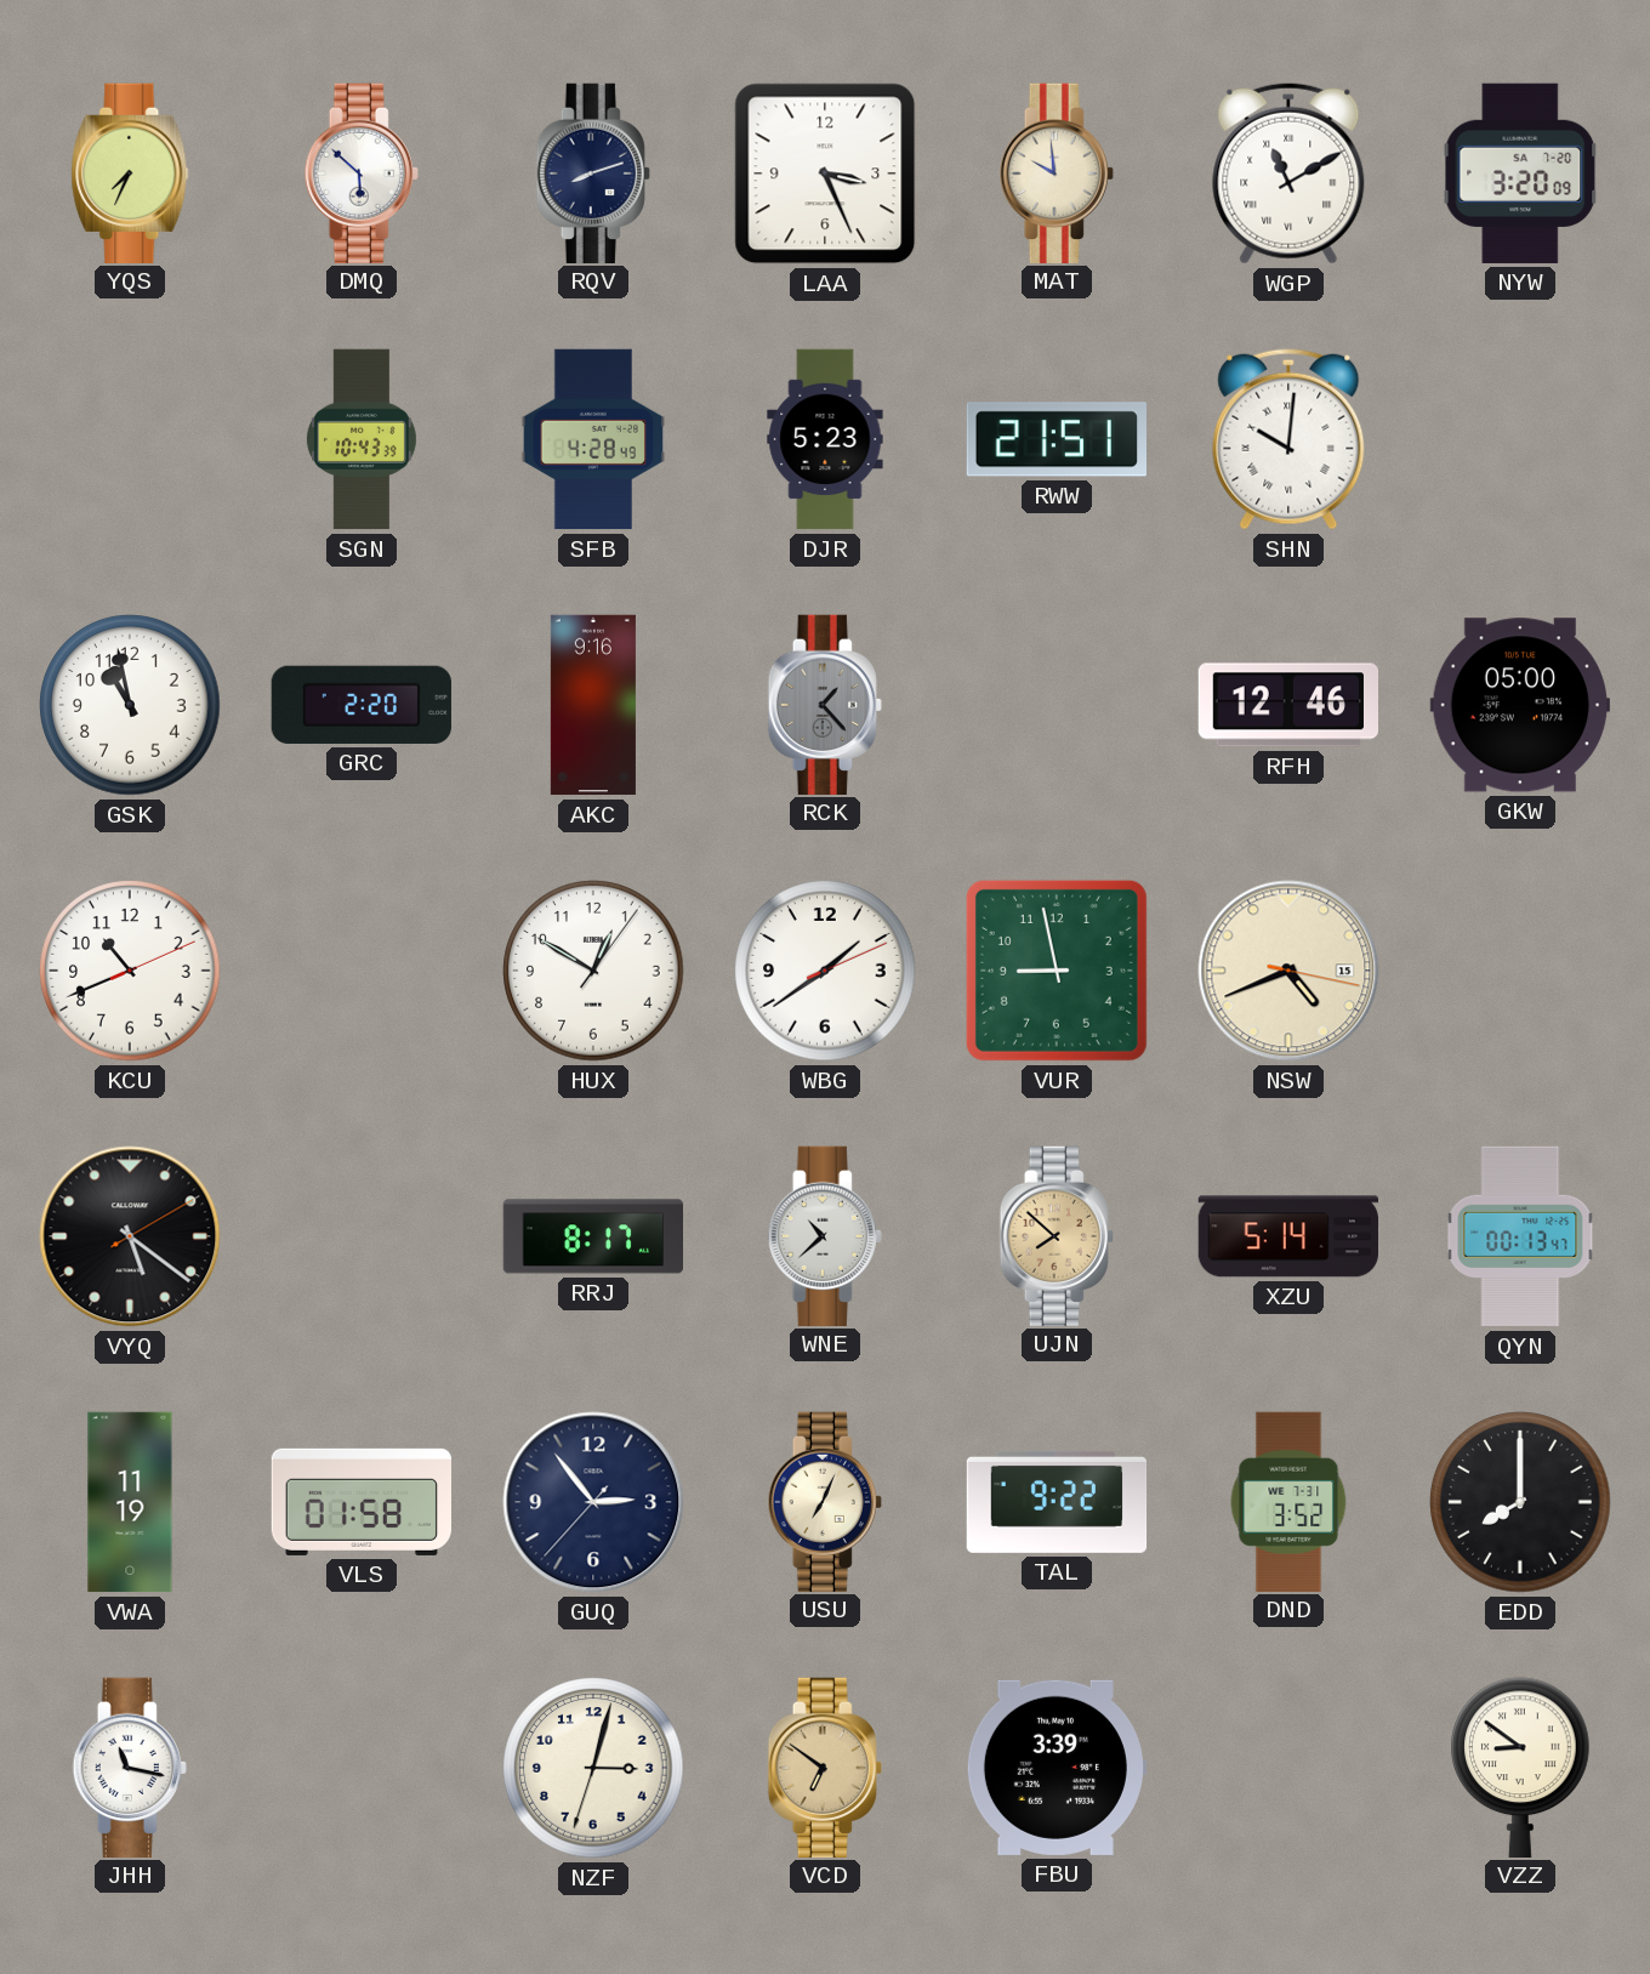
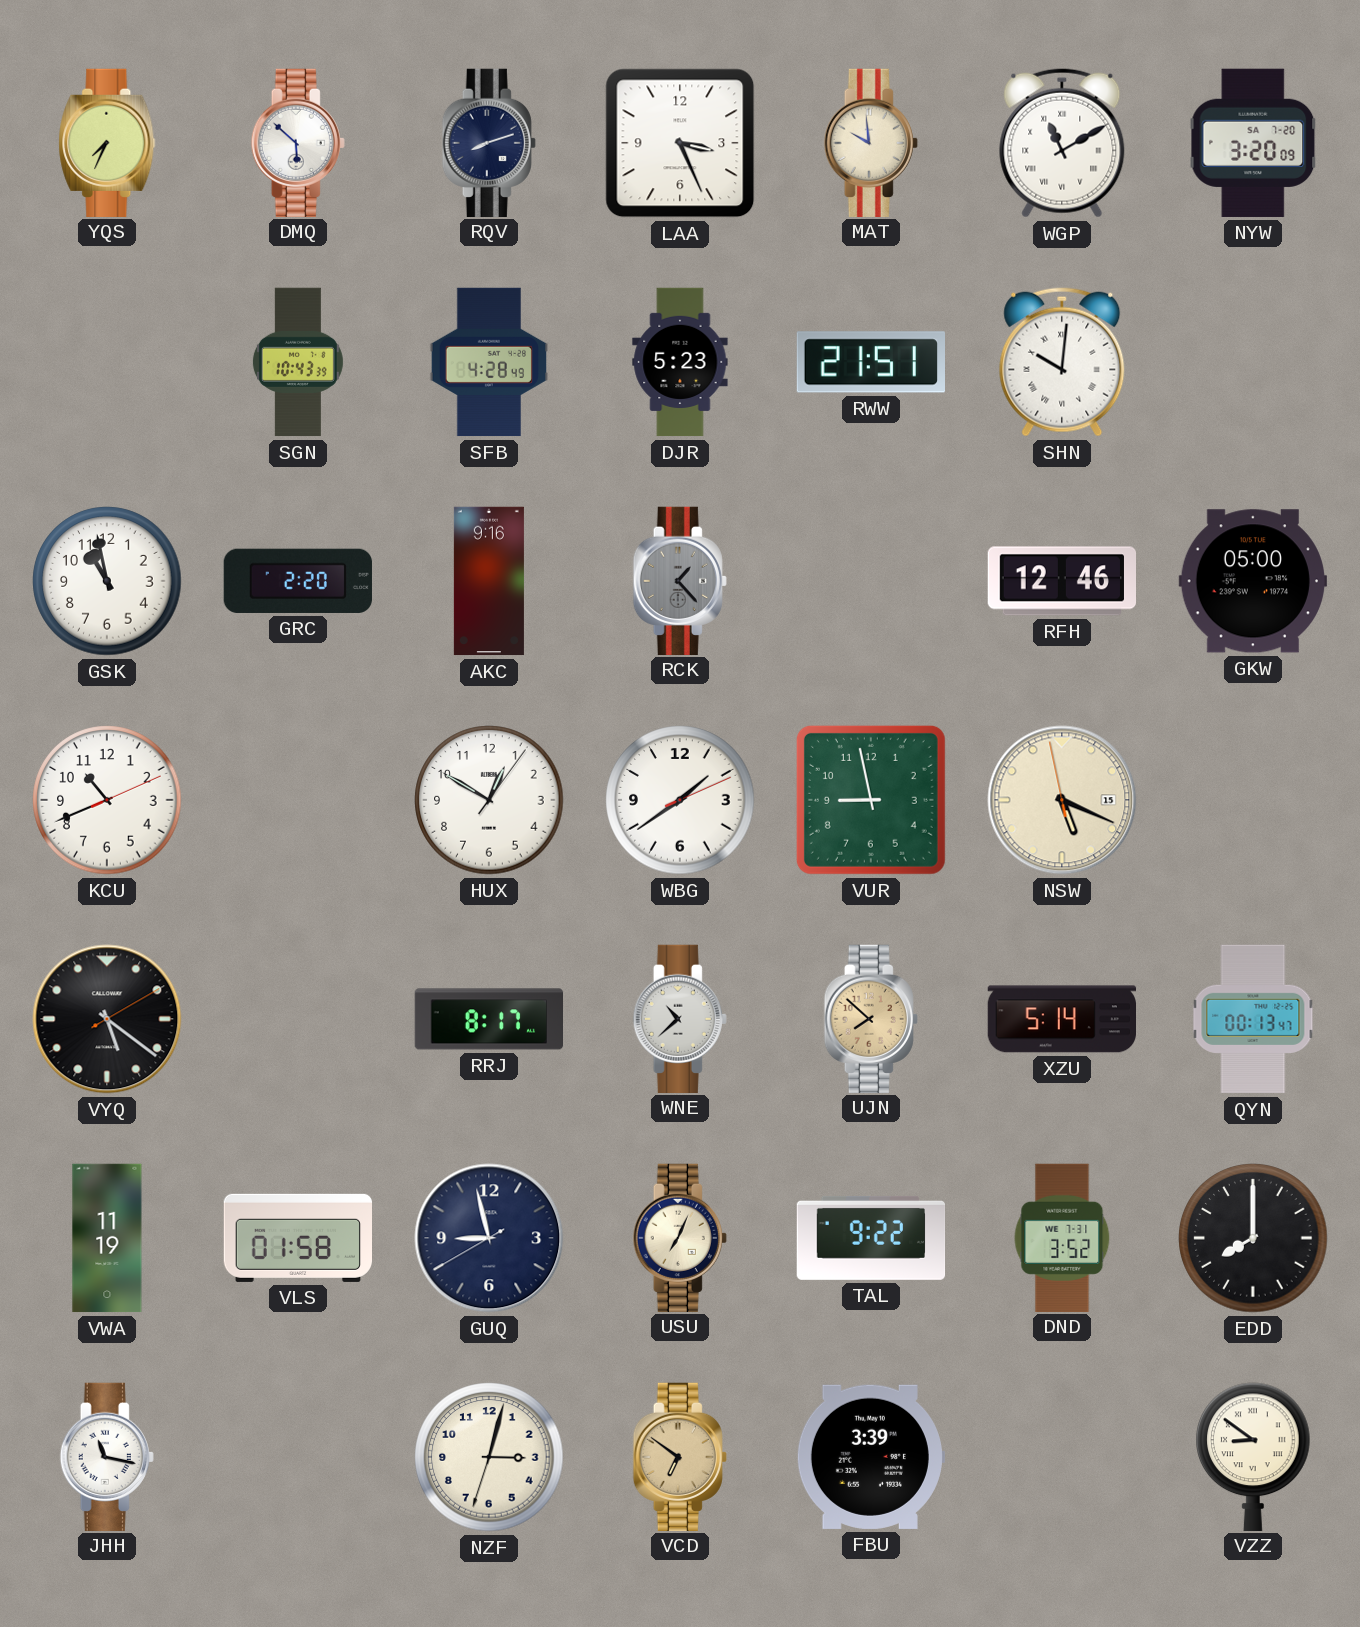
NSW: 4:41 -> 5:18
GUQ: 2:53 -> 8:57
